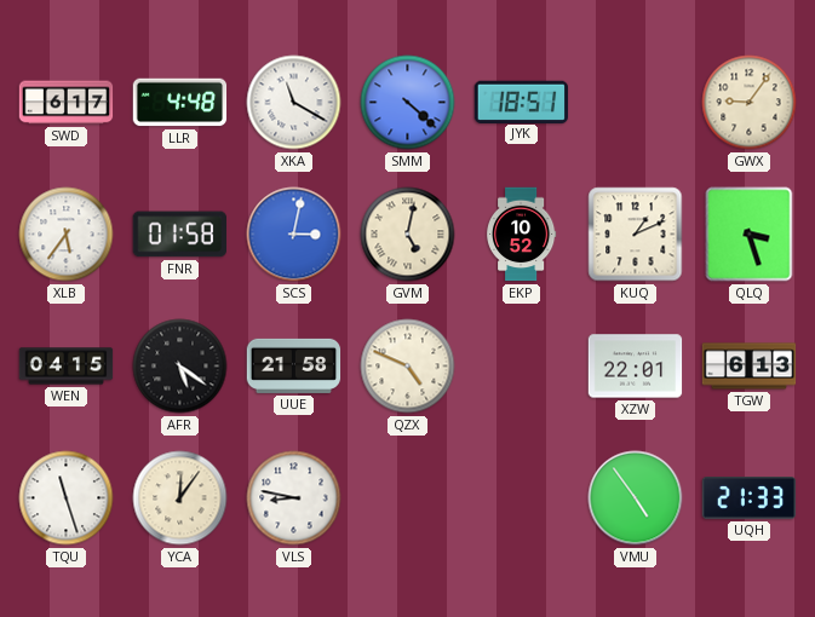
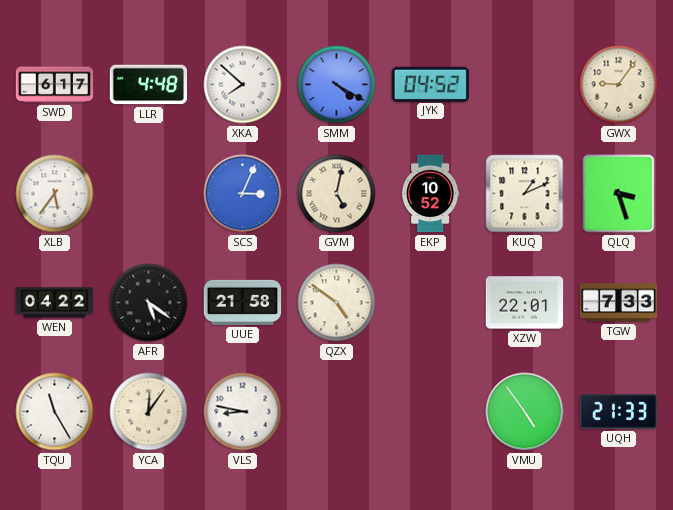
XKA: 11:20 -> 7:52
SMM: 4:22 -> 4:20
JYK: 18:51 -> 04:52
FNR: 01:58 -> none
SCS: 3:02 -> 3:04
WEN: 04:15 -> 04:22
QZX: 4:49 -> 4:51
TGW: 6:13 -> 7:33
TQU: 11:27 -> 11:25
